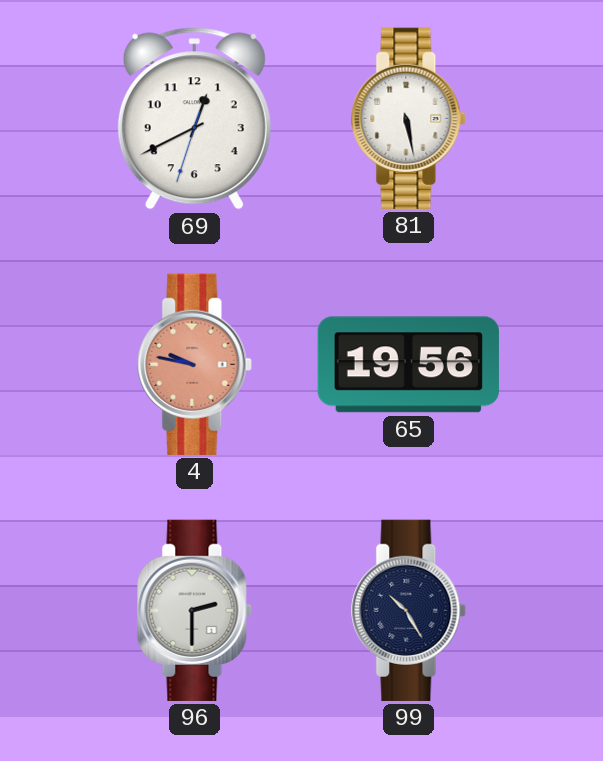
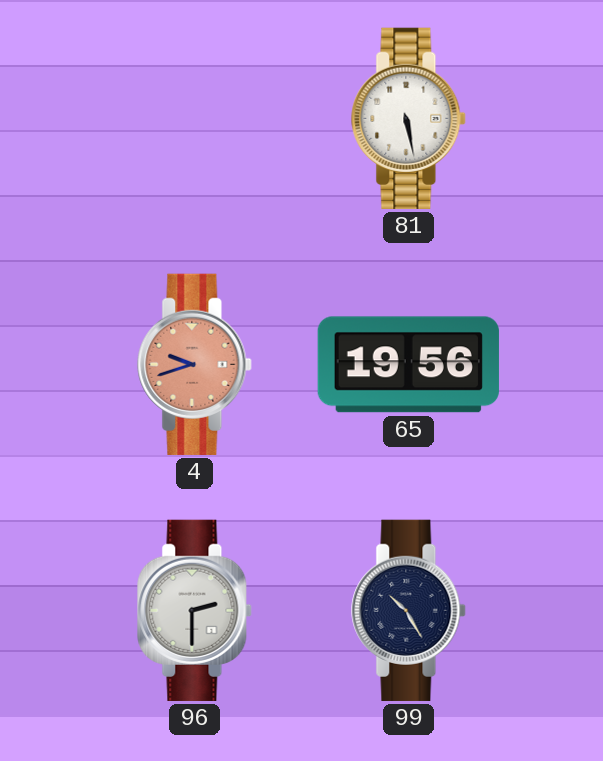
69: 12:40 -> none
4: 9:47 -> 9:42
